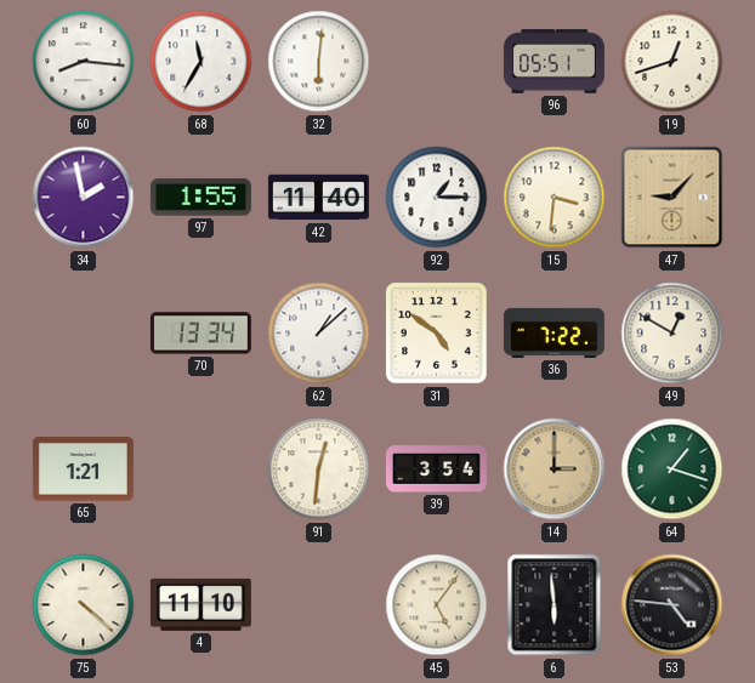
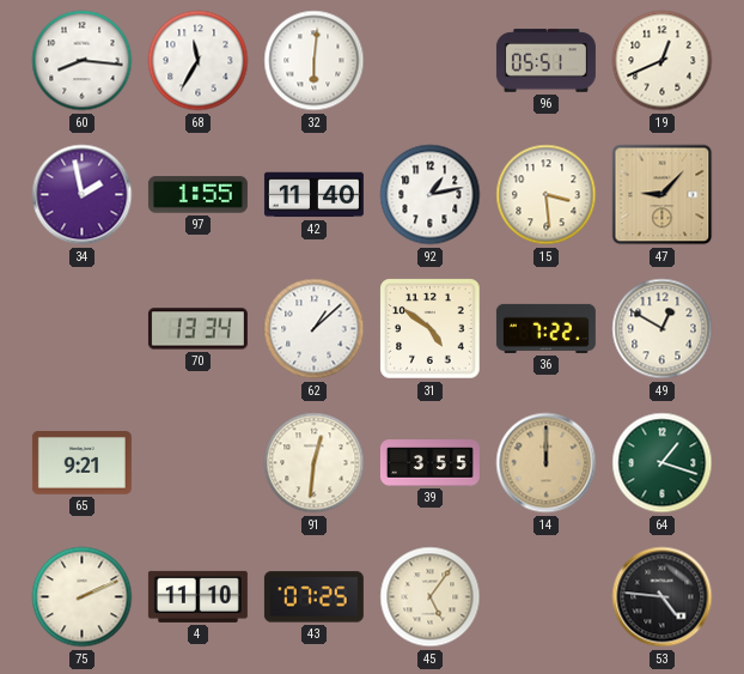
19: 12:42 -> 12:41
92: 1:15 -> 1:13
15: 3:31 -> 3:29
65: 1:21 -> 9:21
39: 3:54 -> 3:55
14: 3:00 -> 12:00
75: 4:22 -> 2:11
43: none -> 07:25
6: 5:59 -> none
